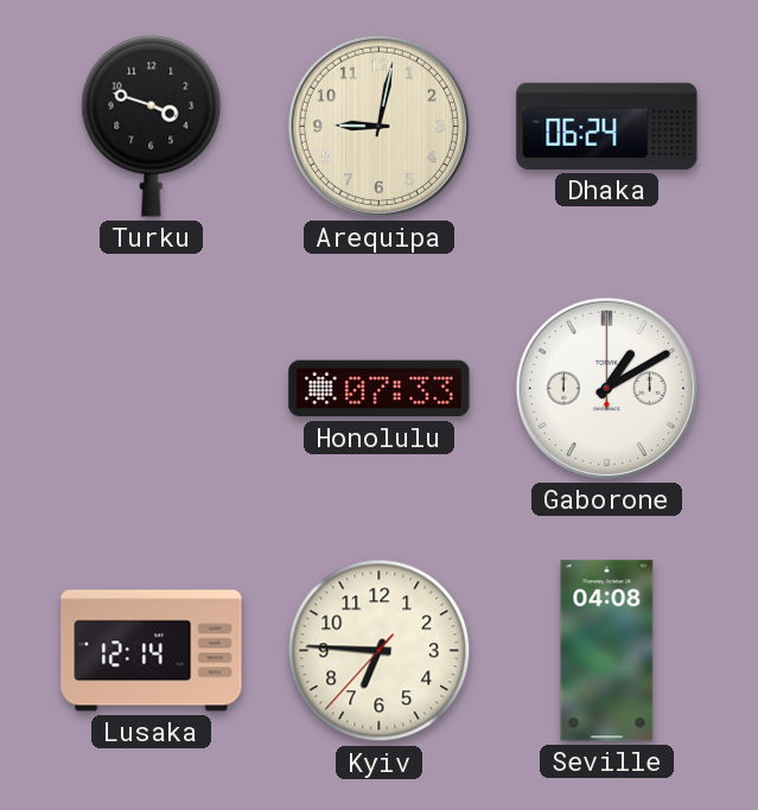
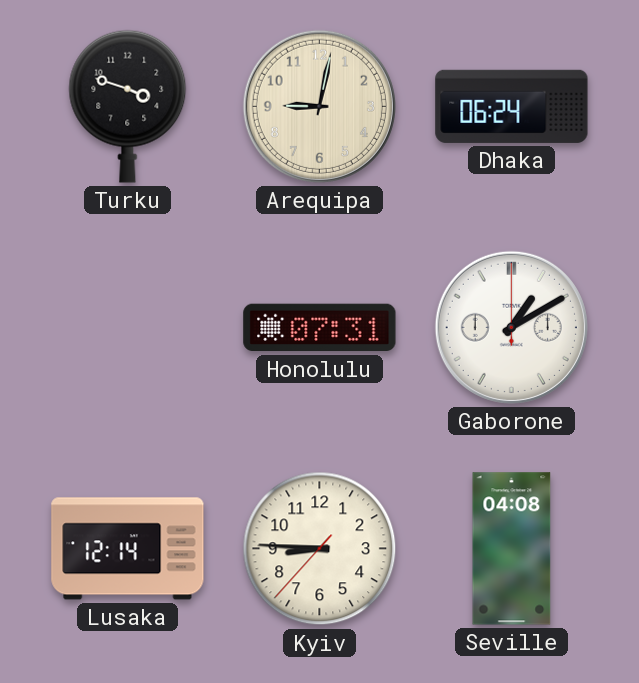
Honolulu: 07:33 -> 07:31
Kyiv: 6:45 -> 8:45
